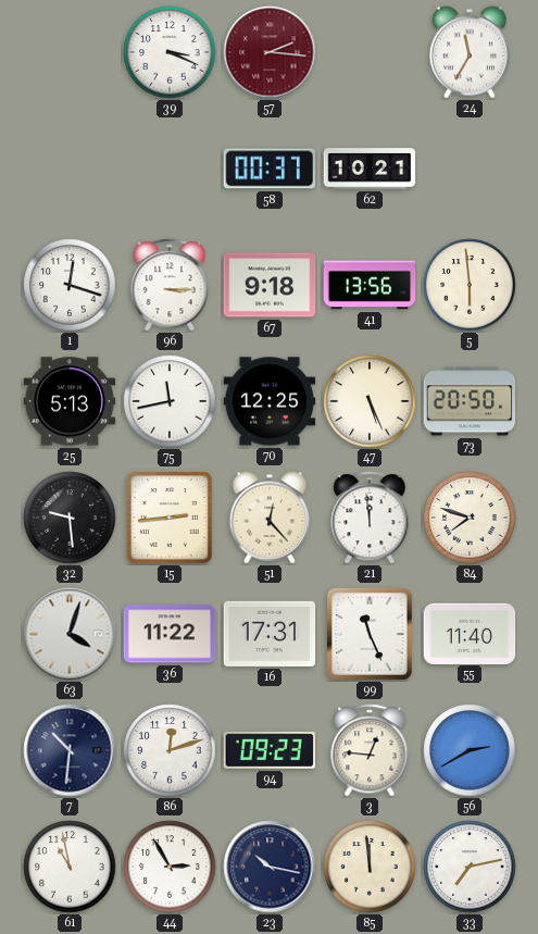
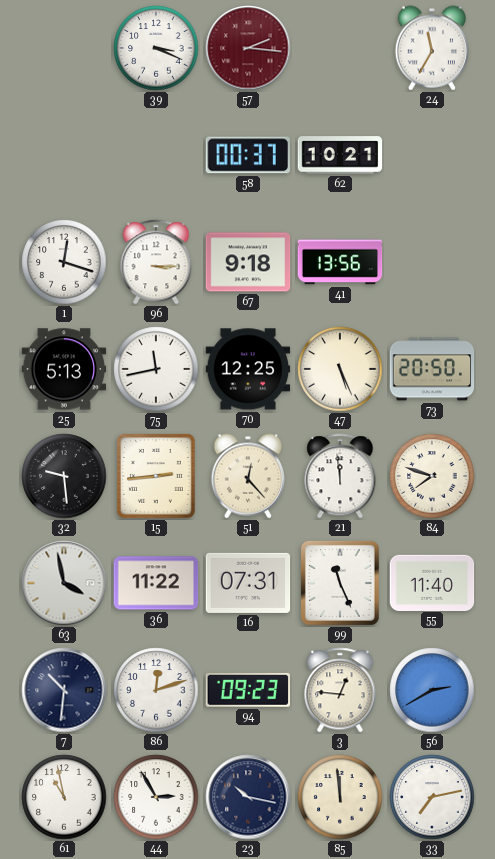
5: 5:59 -> none
63: 4:03 -> 3:58
16: 17:31 -> 07:31
